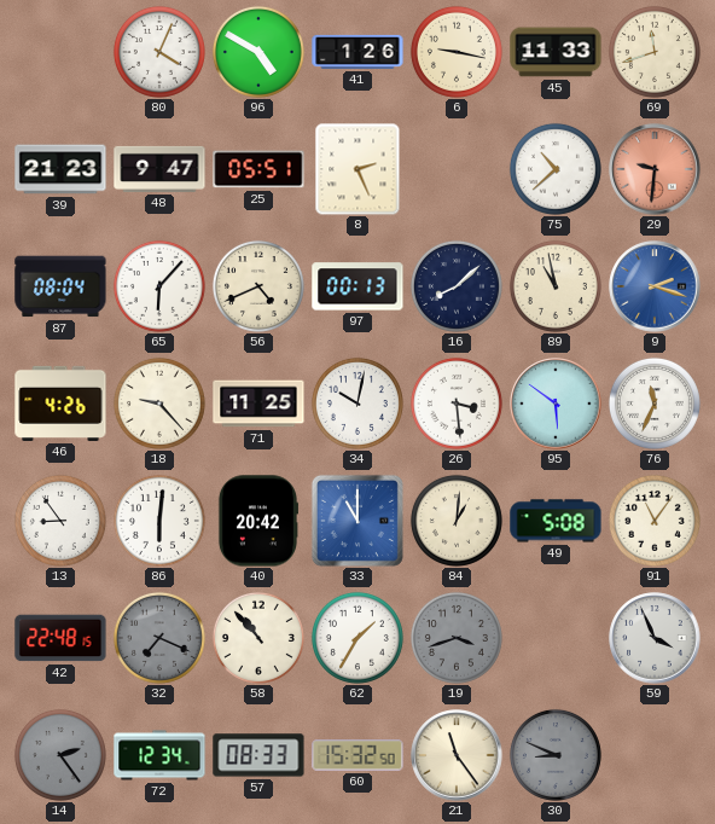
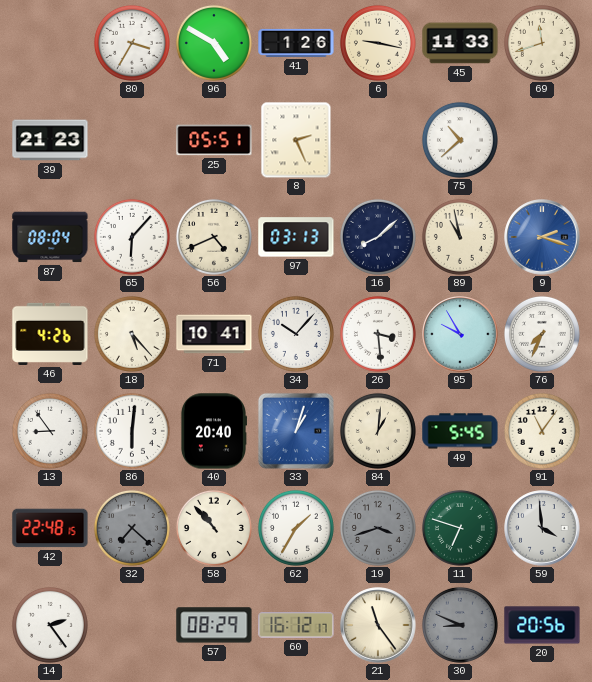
80: 4:04 -> 3:35
48: 9:47 -> none
29: 9:31 -> none
97: 00:13 -> 03:13
18: 9:23 -> 5:23
71: 11:25 -> 10:41
34: 10:02 -> 10:07
95: 5:51 -> 9:55
76: 11:34 -> 7:34
40: 20:42 -> 20:40
33: 11:00 -> 1:03
49: 5:08 -> 5:45
32: 7:19 -> 7:22
11: none -> 6:48
59: 3:56 -> 3:59
14 dial: grey -> white
72: 12:34 -> none
57: 08:33 -> 08:29
60: 15:32 -> 16:12
20: none -> 20:56
